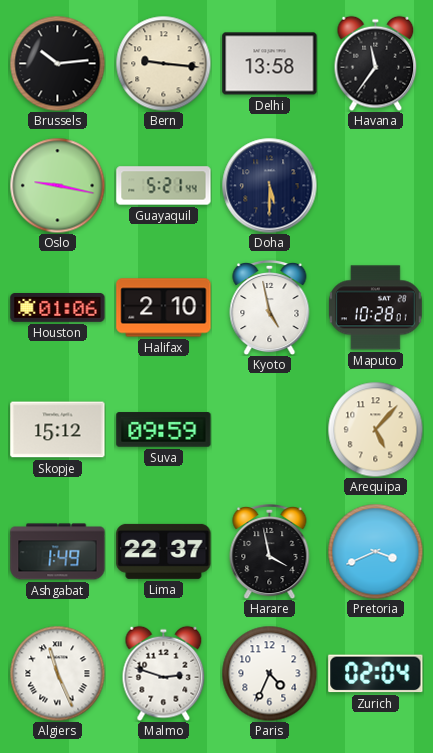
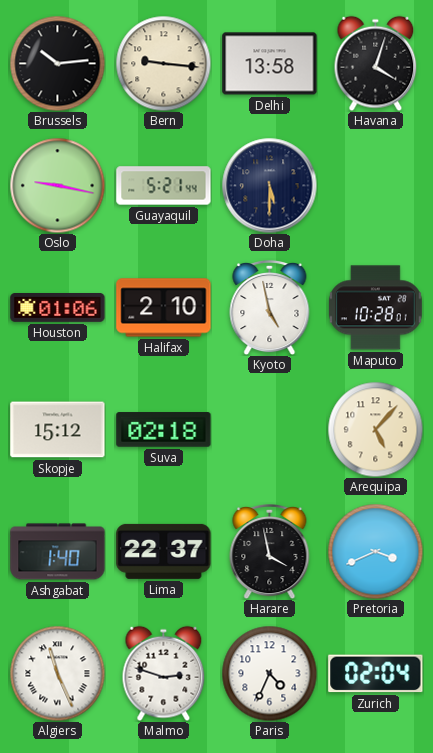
Havana: 11:36 -> 4:03
Suva: 09:59 -> 02:18
Ashgabat: 1:49 -> 1:40
